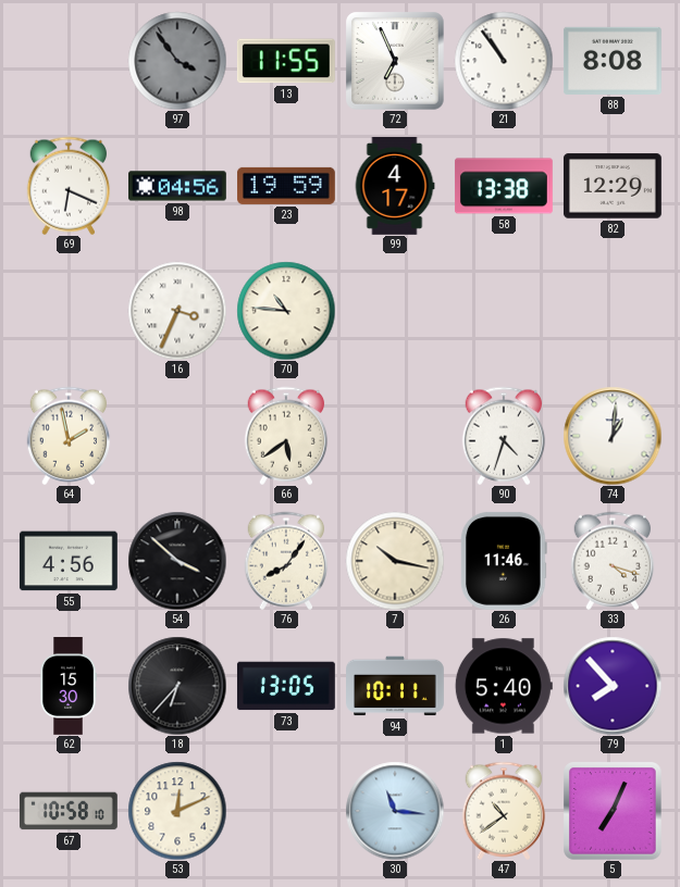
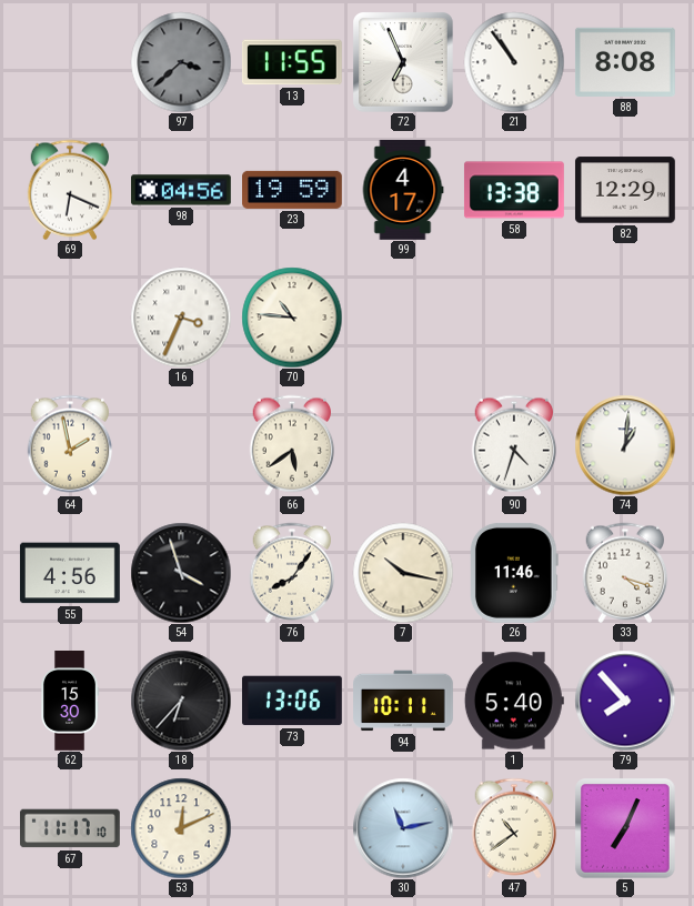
97: 3:54 -> 3:38
54: 3:52 -> 3:57
73: 13:05 -> 13:06
67: 10:58 -> 11:17
30: 11:16 -> 11:13
